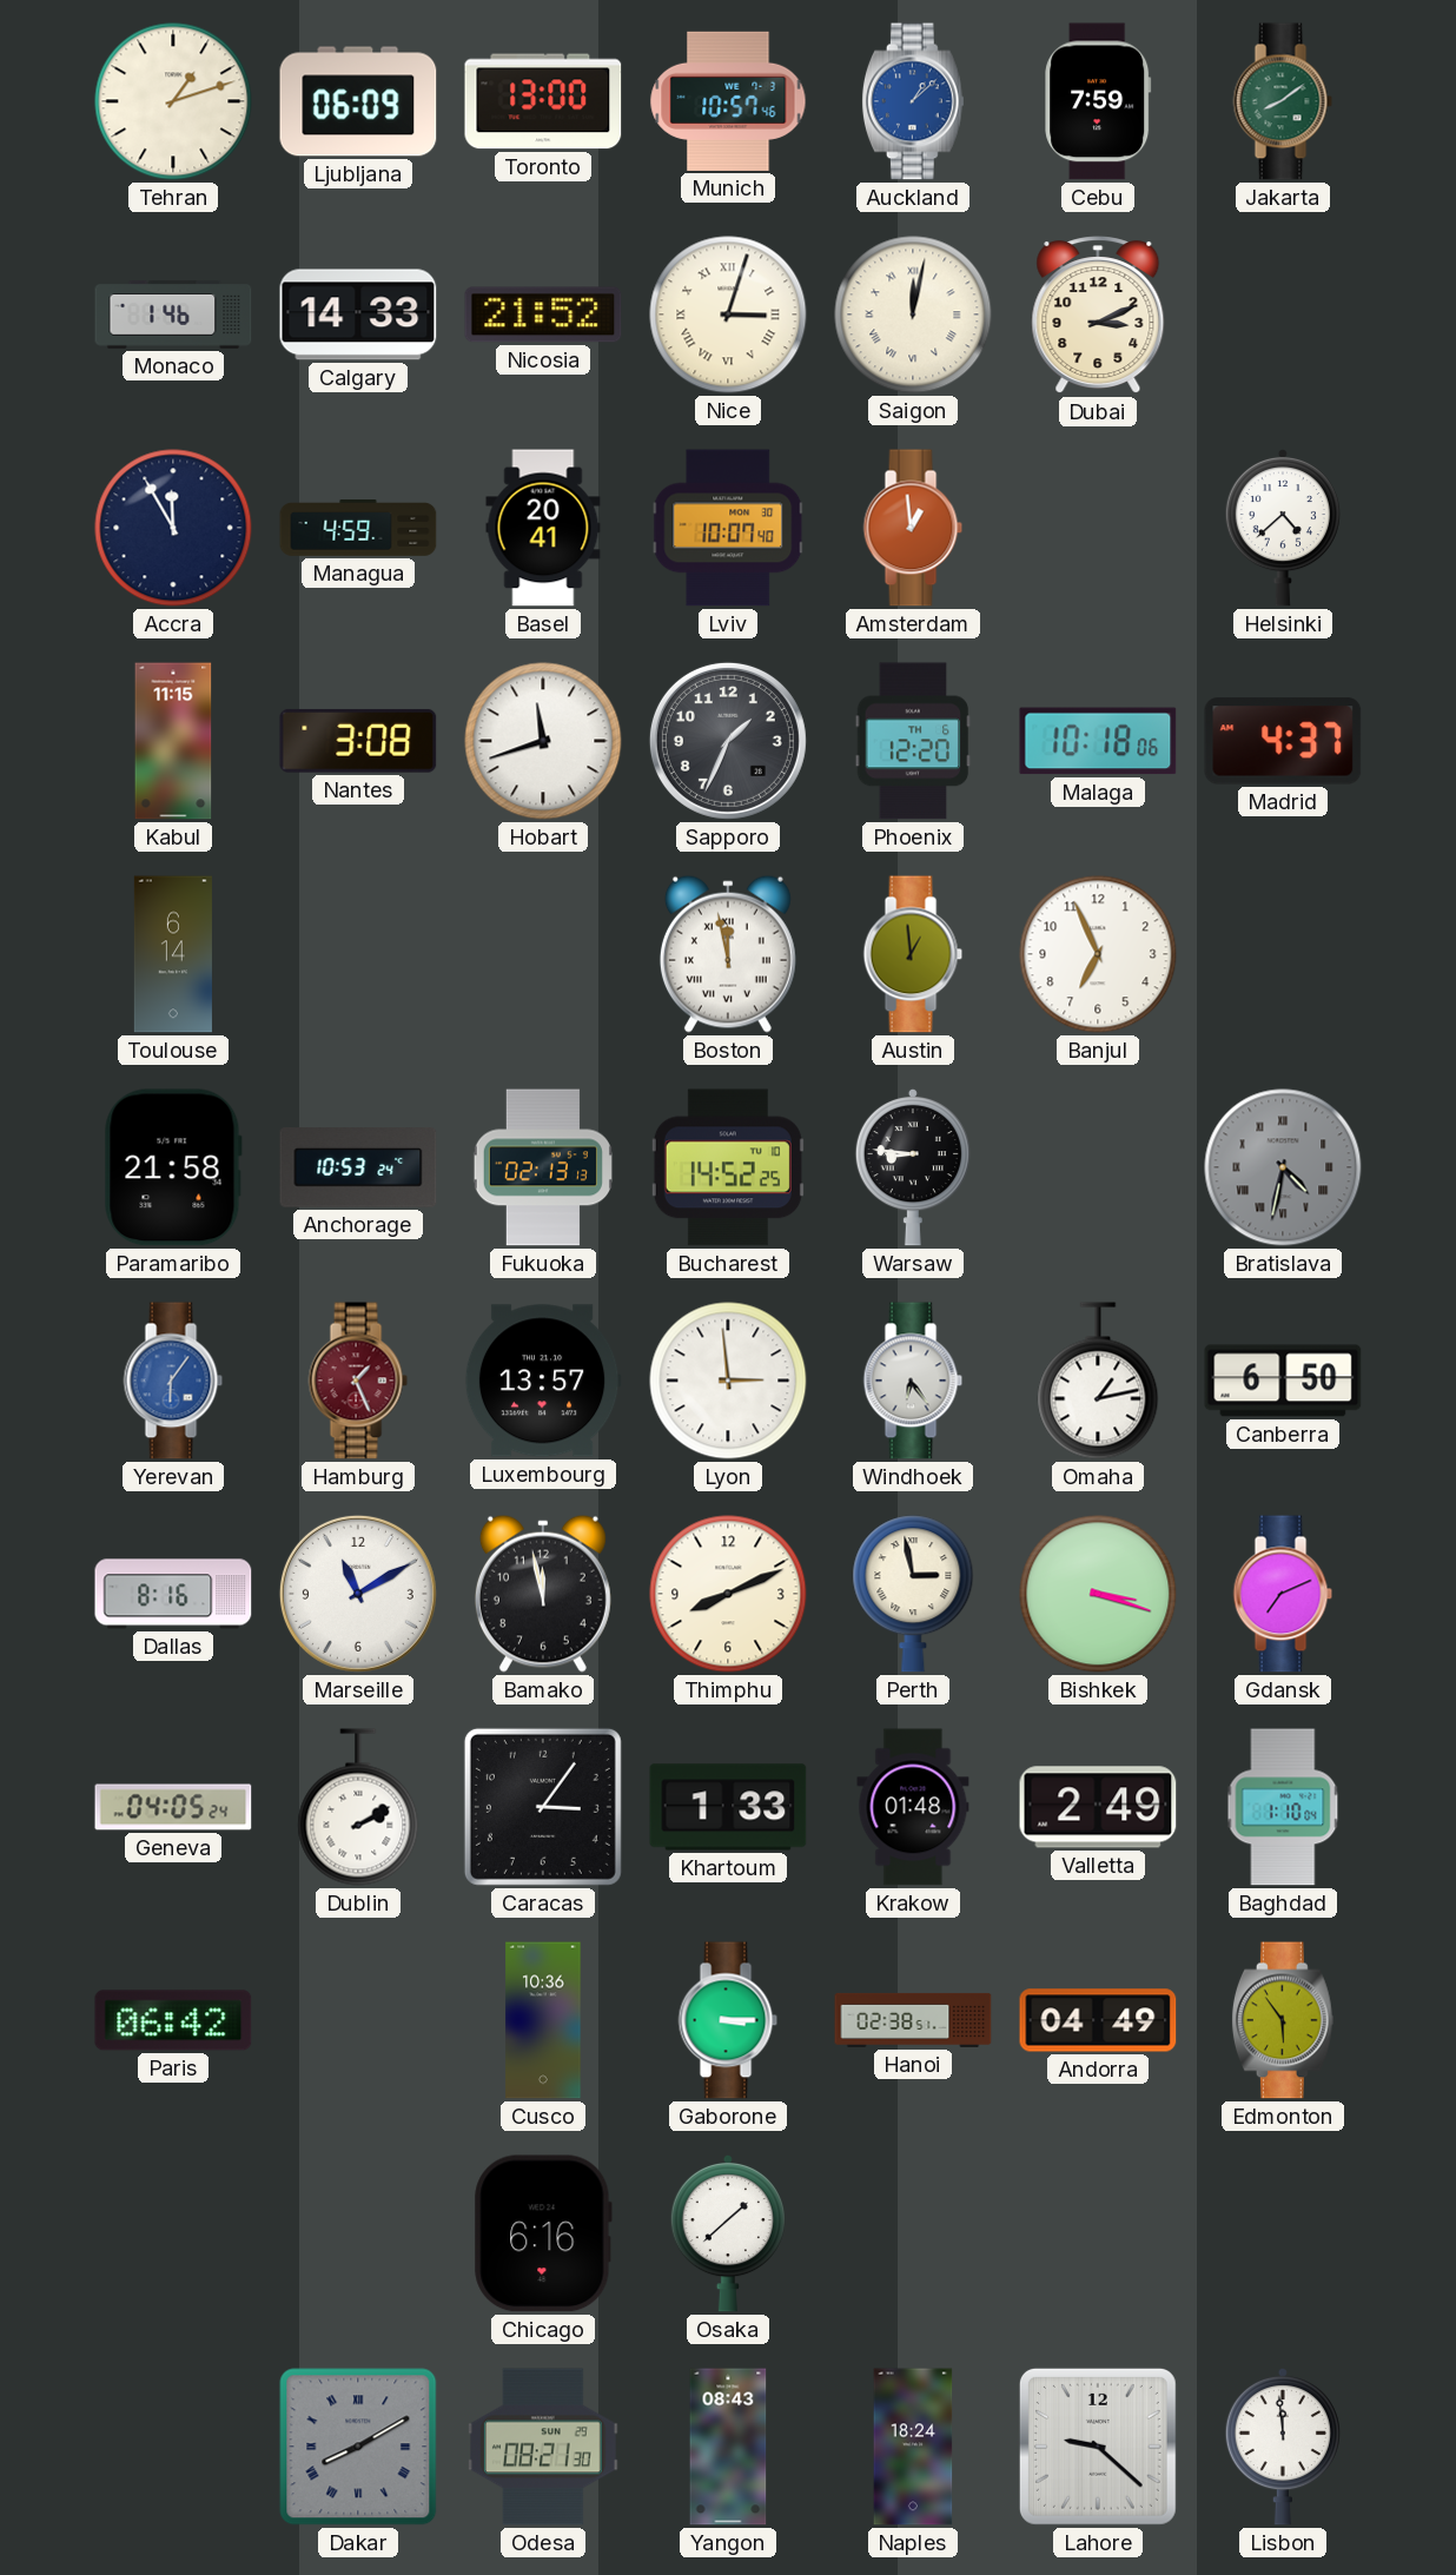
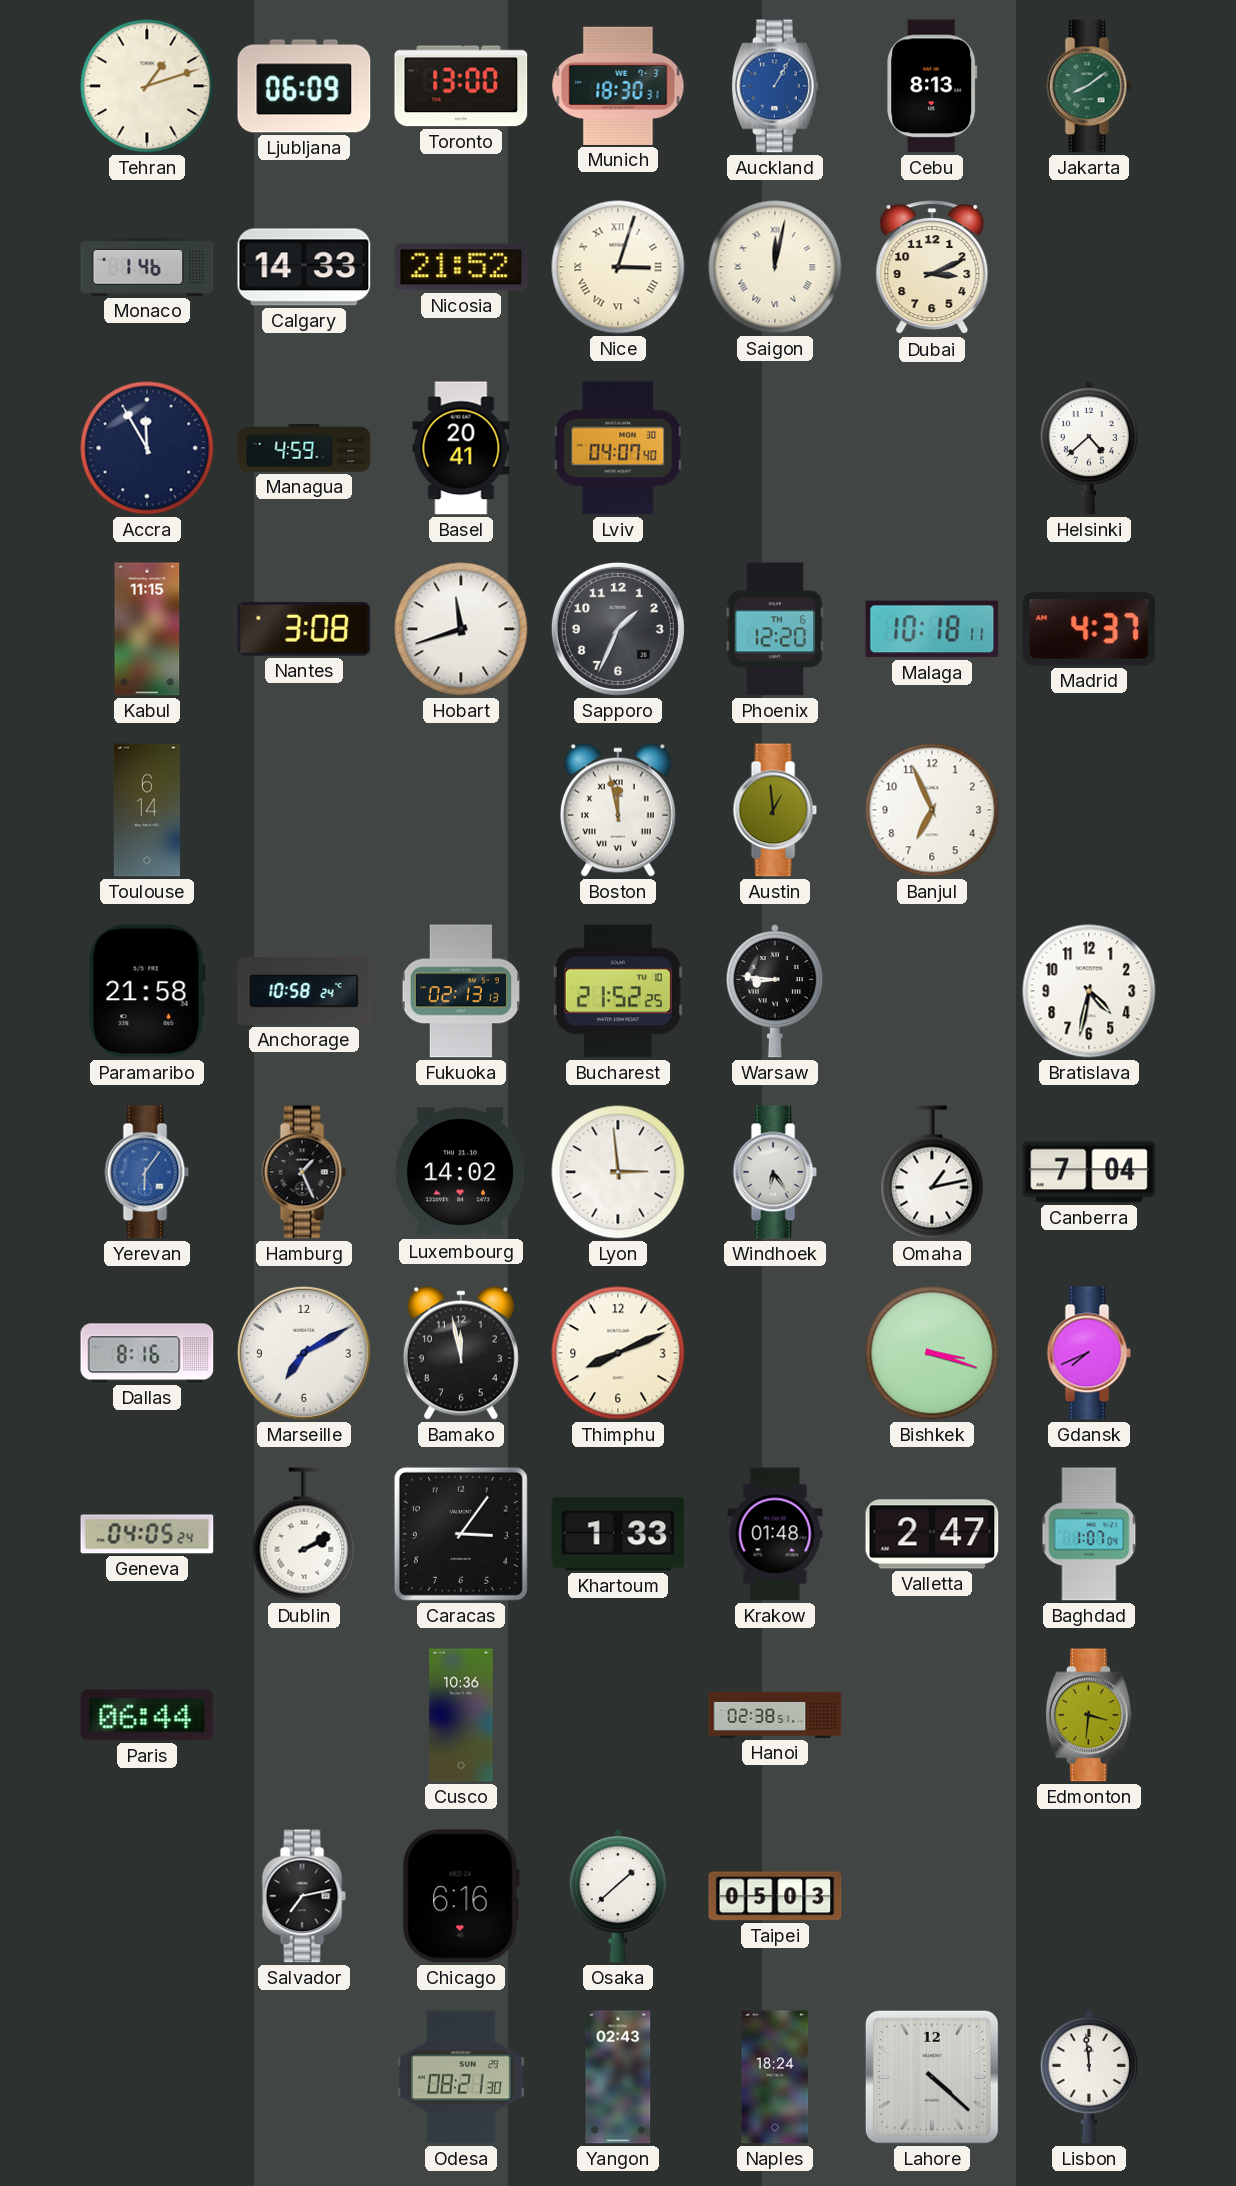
Munich: 10:57 -> 18:30
Auckland: 1:08 -> 1:05
Cebu: 7:59 -> 8:13
Lviv: 10:07 -> 04:07
Amsterdam: 12:59 -> none
Malaga: 10:18:06 -> 10:18:11
Anchorage: 10:53 -> 10:58
Bucharest: 14:52 -> 21:52
Bratislava dial: grey -> white
Bratislava numerals: Roman -> Arabic
Hamburg dial: burgundy -> black
Luxembourg: 13:57 -> 14:02
Canberra: 6:50 -> 7:04
Marseille: 11:10 -> 7:10
Perth: 2:58 -> none
Gdansk: 7:11 -> 7:41
Valletta: 2:49 -> 2:47
Baghdad: 1:10 -> 1:07
Paris: 06:42 -> 06:44
Gaborone: 3:15 -> none
Andorra: 04:49 -> none
Edmonton: 5:54 -> 3:31
Salvador: none -> 7:13
Taipei: none -> 05:03
Dakar: 8:10 -> none
Yangon: 08:43 -> 02:43
Lahore: 9:22 -> 4:22
